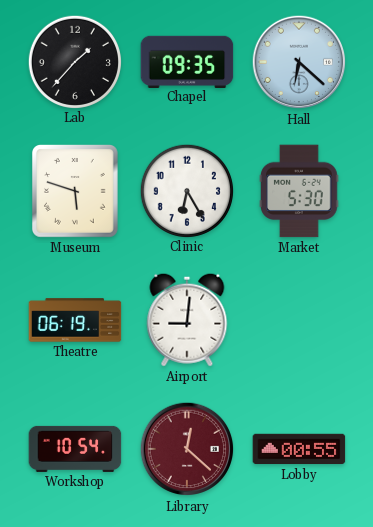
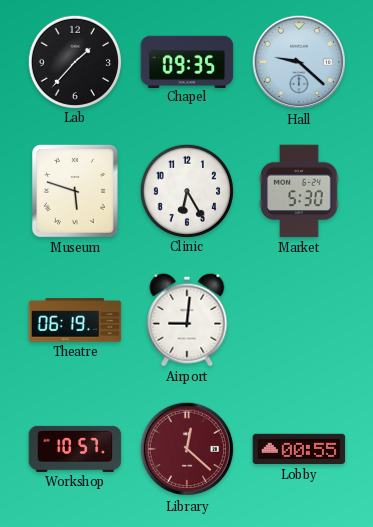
Hall: 6:22 -> 9:22
Workshop: 10:54 -> 10:57
